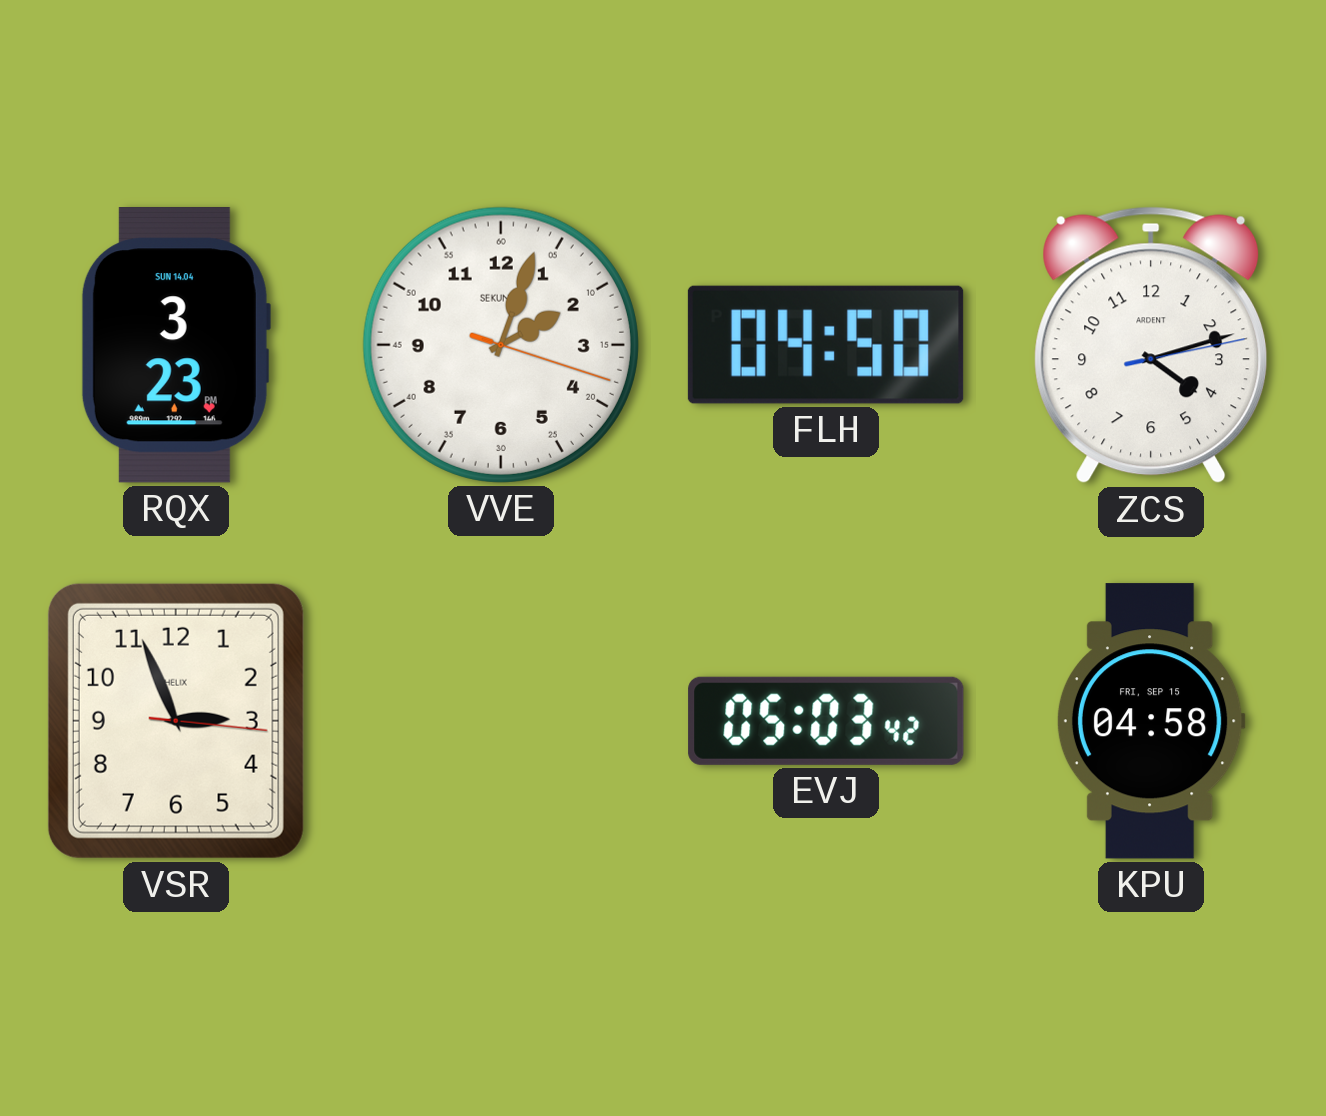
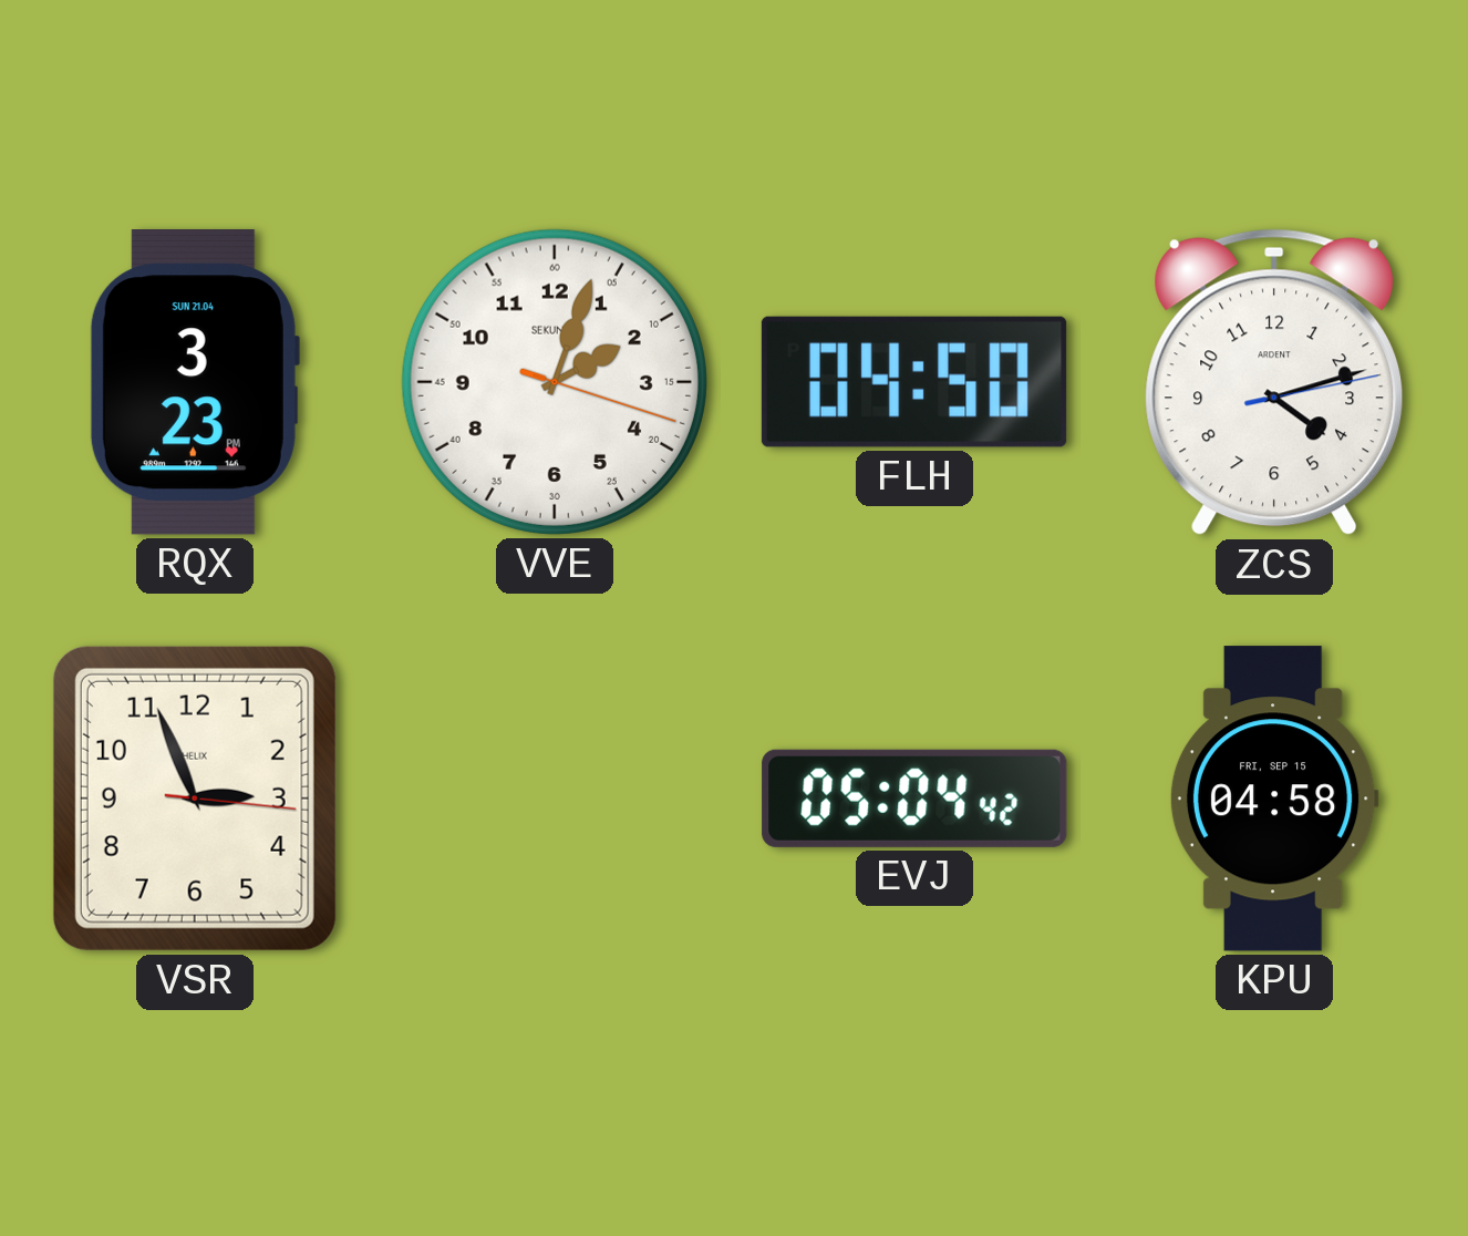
RQX date: SUN 14.04 -> SUN 21.04
EVJ: 05:03 -> 05:04
